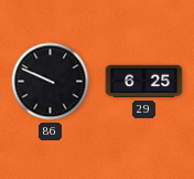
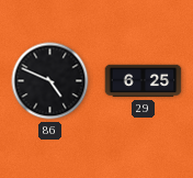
86: 9:49 -> 4:49
